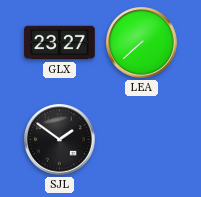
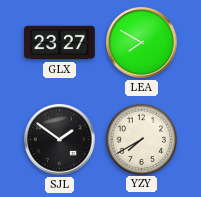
LEA: 7:38 -> 7:50
YZY: none -> 7:40
